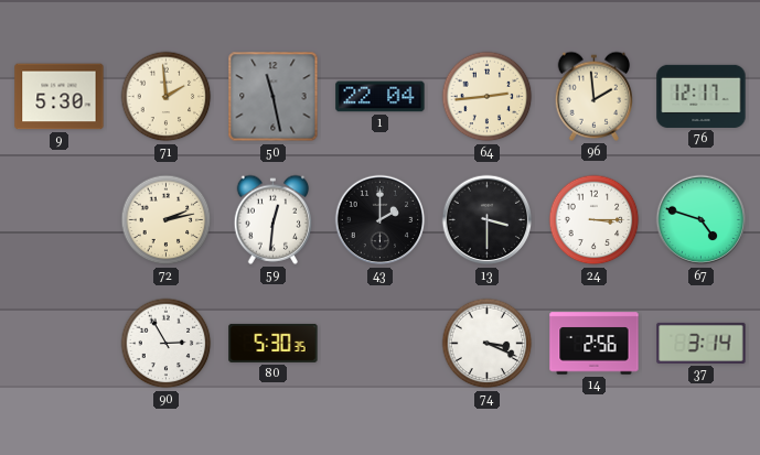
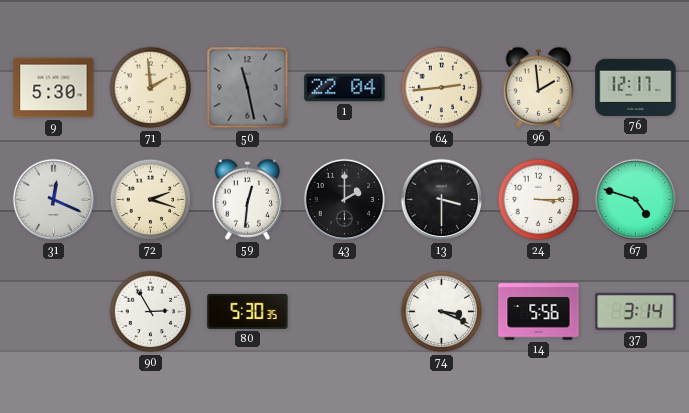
31: none -> 12:19
72: 2:13 -> 2:18
14: 2:56 -> 5:56
